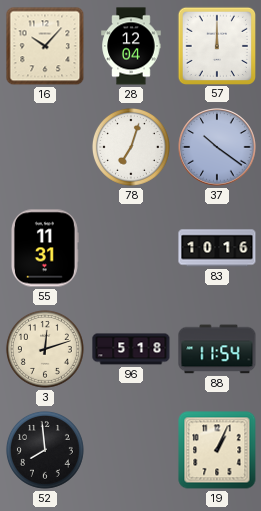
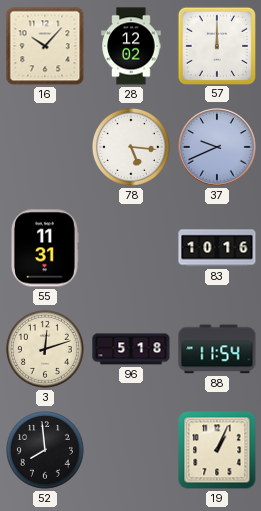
28: 12:04 -> 12:02
78: 7:03 -> 5:16
37: 10:21 -> 9:41
